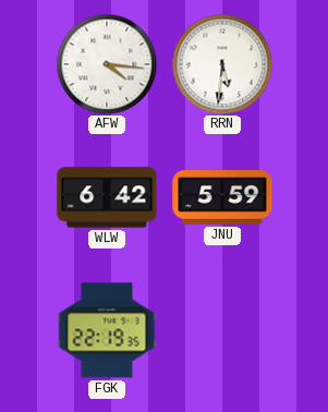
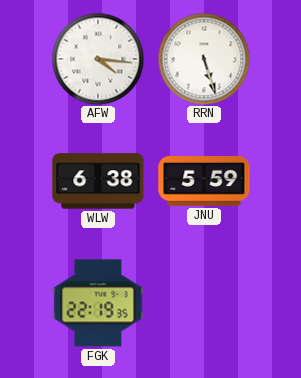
RRN: 5:31 -> 5:27
WLW: 6:42 -> 6:38
